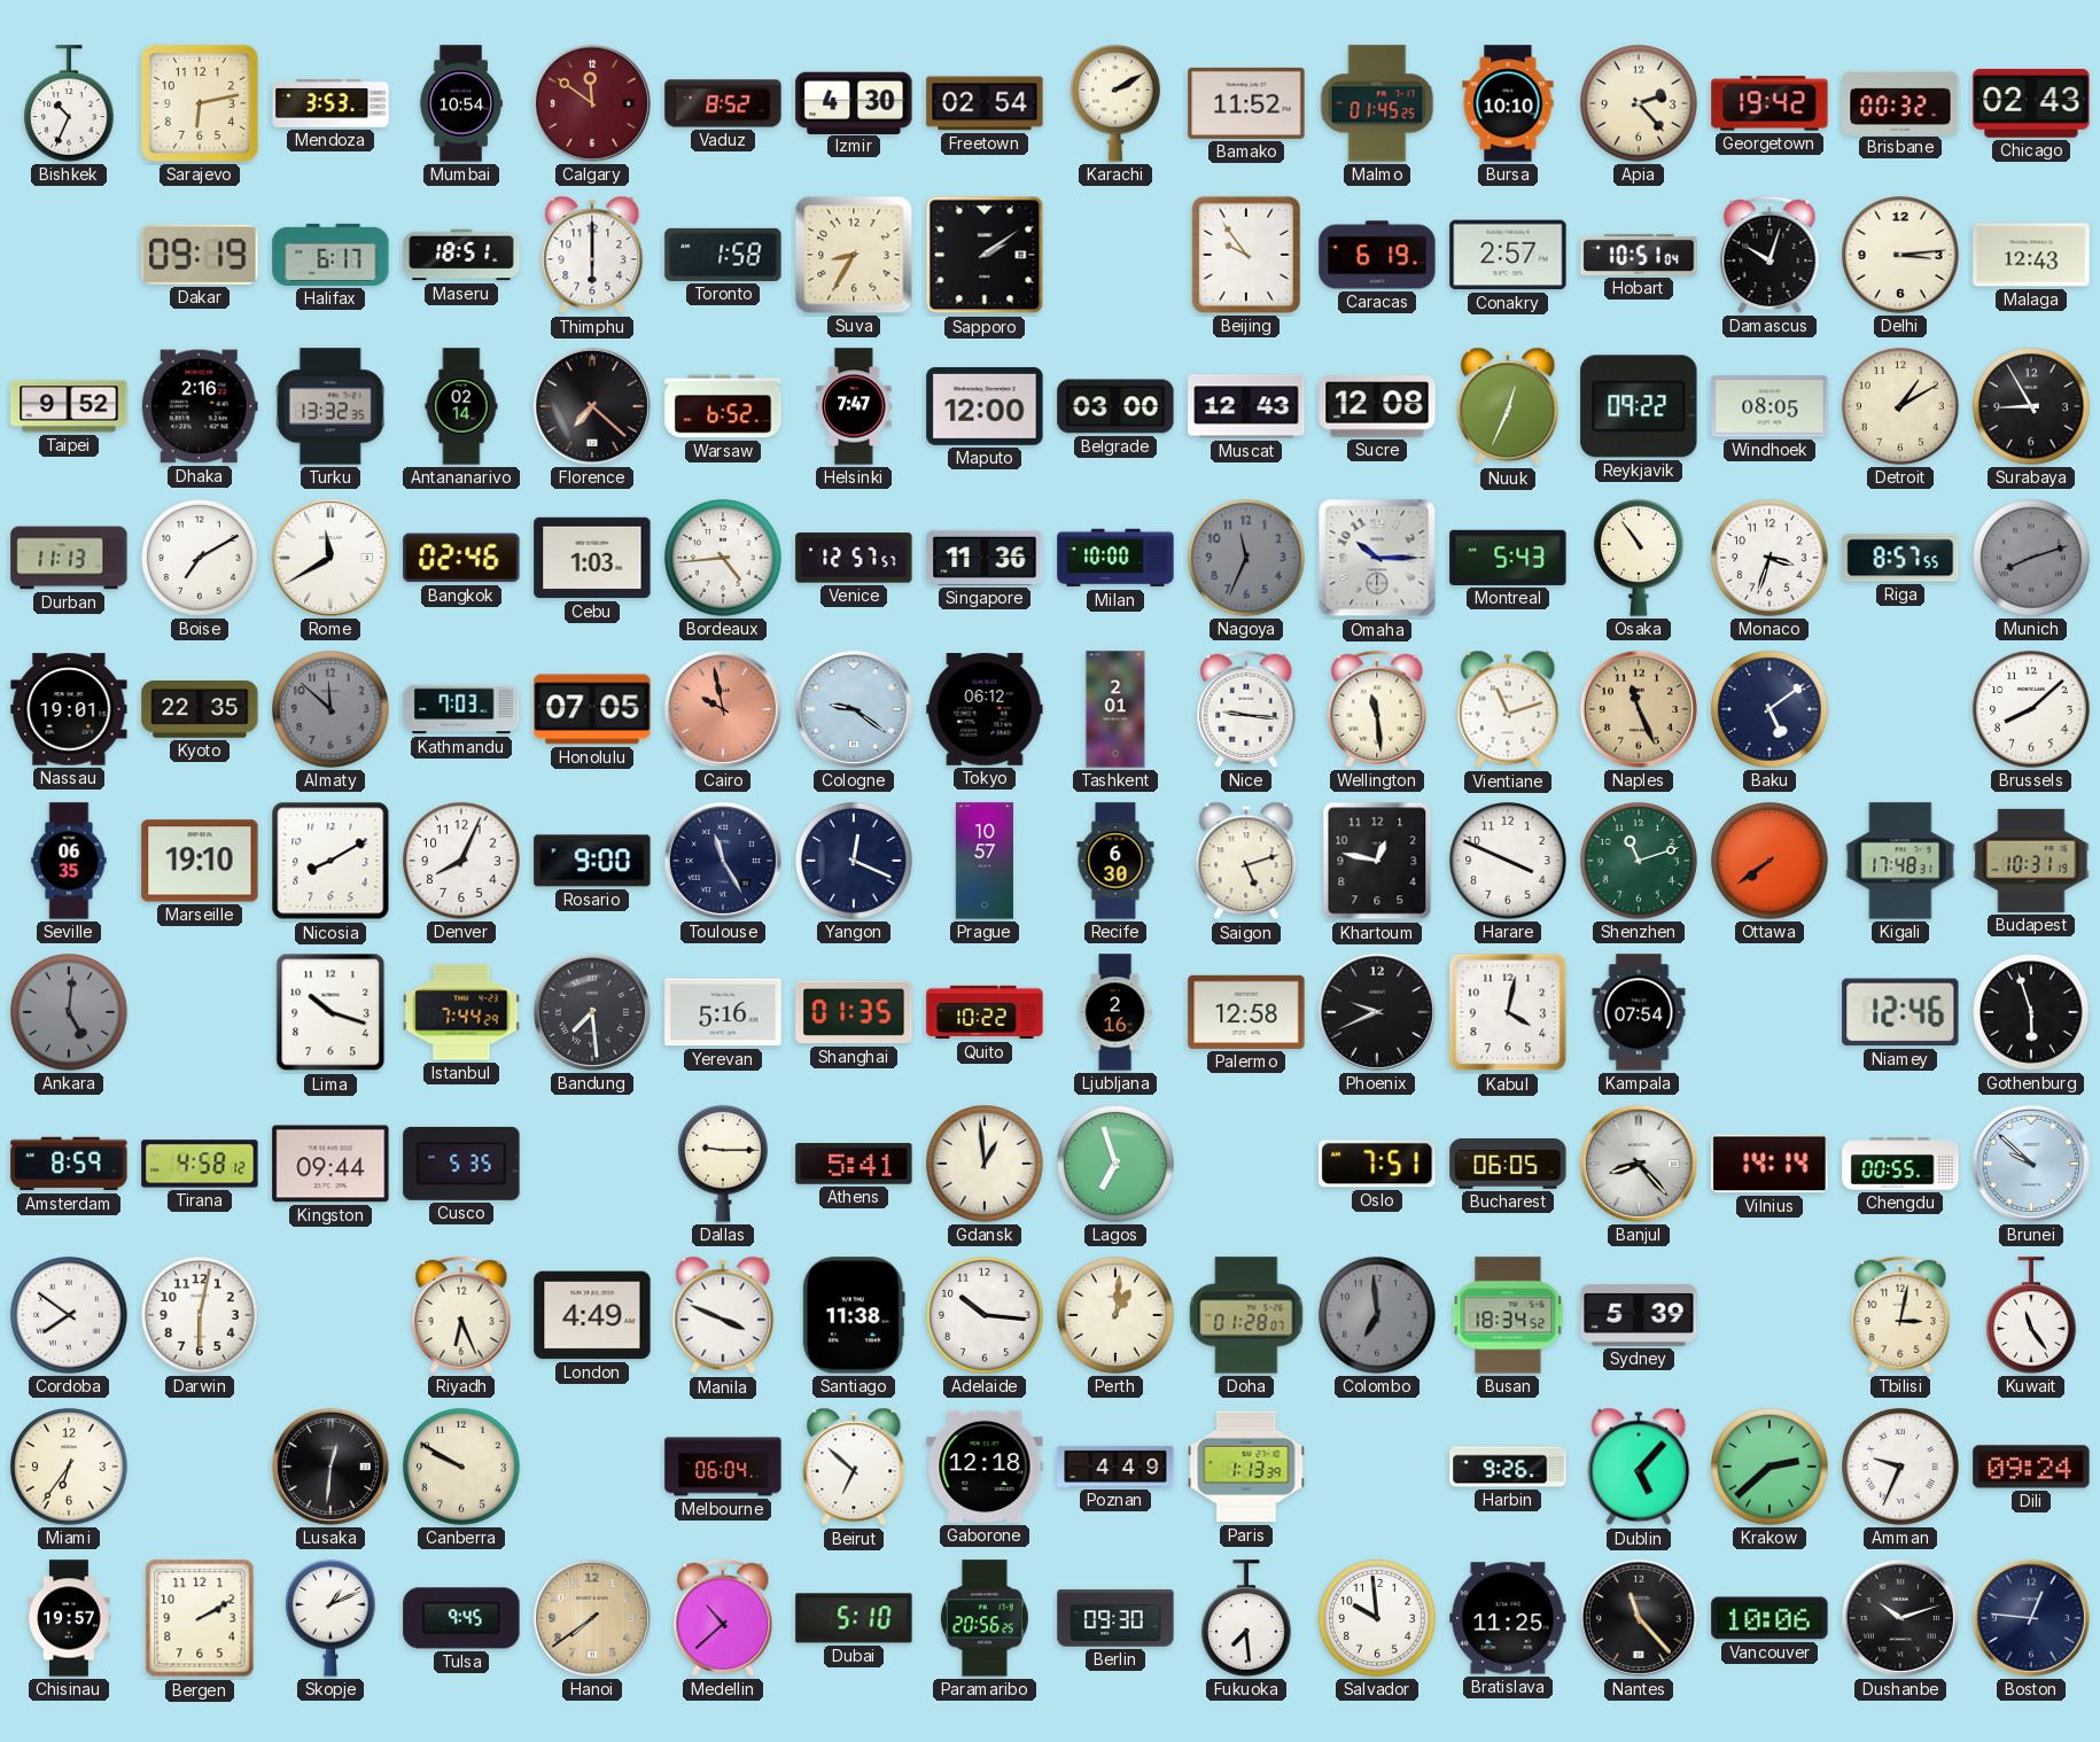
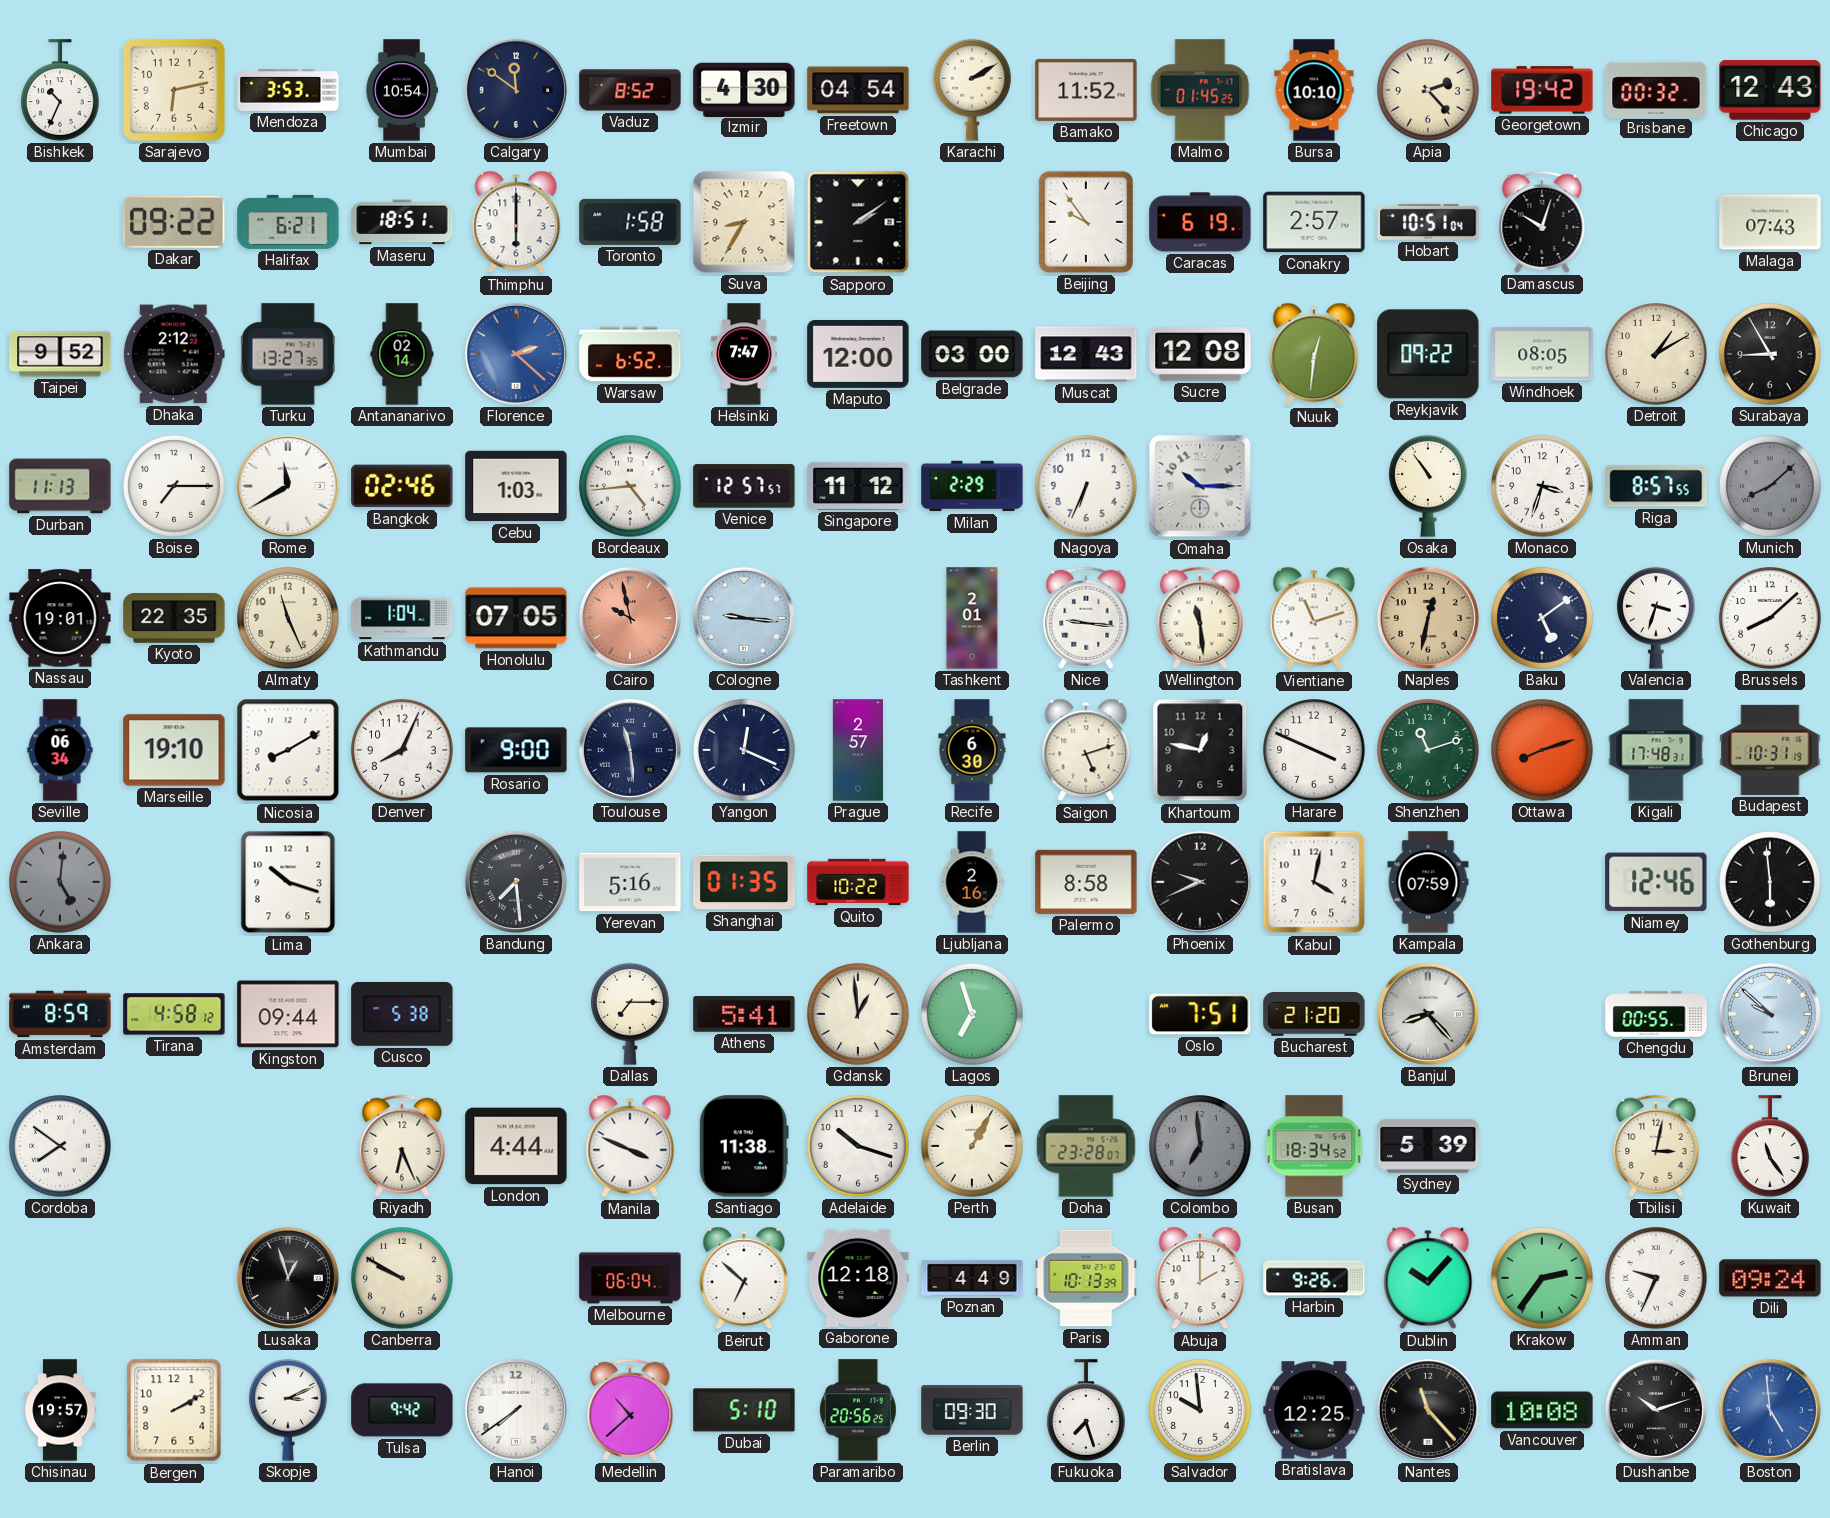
Calgary dial: burgundy -> navy
Freetown: 02:54 -> 04:54
Chicago: 02:43 -> 12:43
Dakar: 09:19 -> 09:22
Halifax: 6:17 -> 6:21
Delhi: 3:14 -> none
Malaga: 12:43 -> 07:43
Dhaka: 2:16 -> 2:12
Turku: 13:32 -> 13:27
Florence: 7:22 -> 2:22
Florence dial: black -> blue
Nuuk: 12:34 -> 12:31
Boise: 7:10 -> 7:15
Singapore: 11:36 -> 11:12
Milan: 10:00 -> 2:29
Nagoya: 11:34 -> 6:34
Nagoya dial: grey -> white
Montreal: 5:43 -> none
Munich: 8:12 -> 8:08
Almaty: 11:52 -> 11:26
Almaty dial: grey -> cream
Kathmandu: 7:03 -> 1:04
Cologne: 9:21 -> 9:16
Tokyo: 06:12 -> none
Naples: 11:26 -> 12:32
Valencia: none -> 3:33
Seville: 06:35 -> 06:34
Toulouse: 11:25 -> 11:29
Prague: 10:57 -> 2:57
Ottawa: 7:39 -> 8:12
Istanbul: 7:44 -> none
Palermo: 12:58 -> 8:58
Kampala: 07:54 -> 07:59
Gothenburg: 5:57 -> 5:59
Cusco: 5:35 -> 5:38
Dallas: 9:15 -> 7:15
Bucharest: 06:05 -> 21:20
Vilnius: 14:14 -> none
Darwin: 6:02 -> none
London: 4:49 -> 4:44
Adelaide: 10:16 -> 10:18
Perth: 1:01 -> 1:05
Doha: 01:28 -> 23:28
Miami: 6:36 -> none
Lusaka: 12:31 -> 12:57
Paris: 1:13 -> 10:13
Abuja: none -> 2:00
Dublin: 5:07 -> 10:07
Krakow: 2:38 -> 2:36
Skopje: 1:11 -> 3:11
Tulsa: 9:45 -> 9:42
Hanoi dial: champagne -> white
Fukuoka: 7:29 -> 7:27
Bratislava: 11:25 -> 12:25
Vancouver: 10:06 -> 10:08
Boston: 12:46 -> 4:59
Boston dial: navy -> blue
